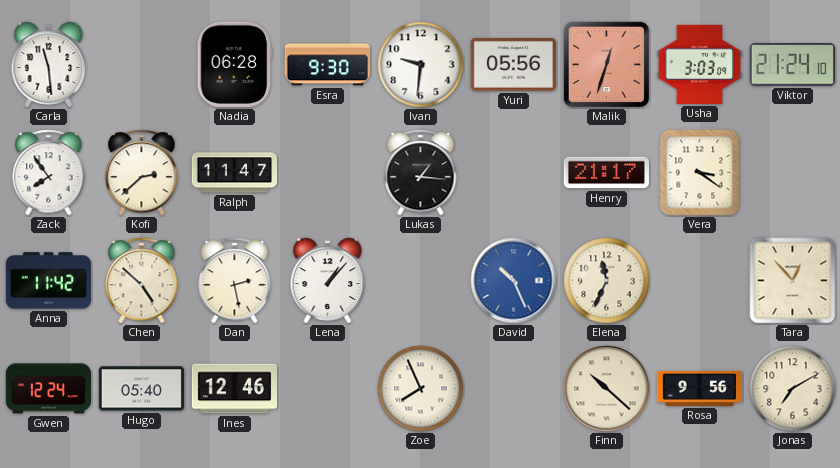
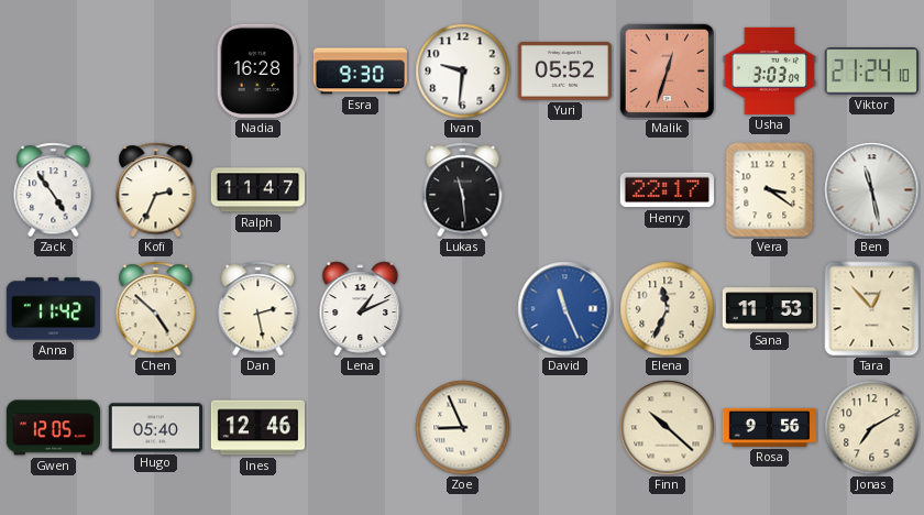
Carla: 11:29 -> none
Nadia: 06:28 -> 16:28
Yuri: 05:56 -> 05:52
Zack: 7:54 -> 4:54
Kofi: 2:38 -> 2:34
Lukas: 1:16 -> 11:29
Henry: 21:17 -> 22:17
Ben: none -> 11:28
Lena: 1:07 -> 1:11
David: 10:26 -> 11:26
Sana: none -> 11:53
Gwen: 12:24 -> 12:05
Zoe: 7:56 -> 8:56
